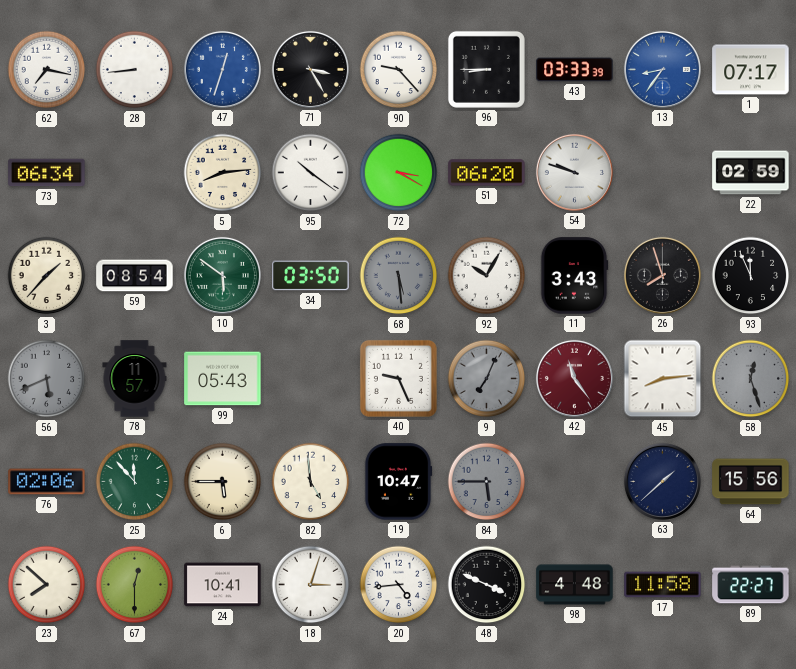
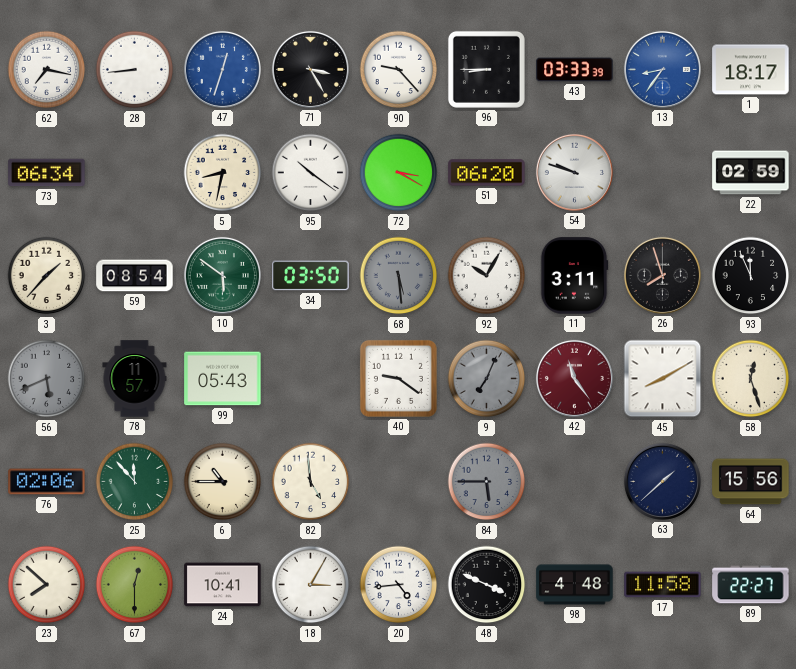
1: 07:17 -> 18:17
5: 8:14 -> 8:32
11: 3:43 -> 3:11
40: 9:26 -> 9:21
45: 8:14 -> 8:10
58 dial: grey -> cream
6: 5:45 -> 10:45
19: 10:47 -> none
18: 3:03 -> 3:05
